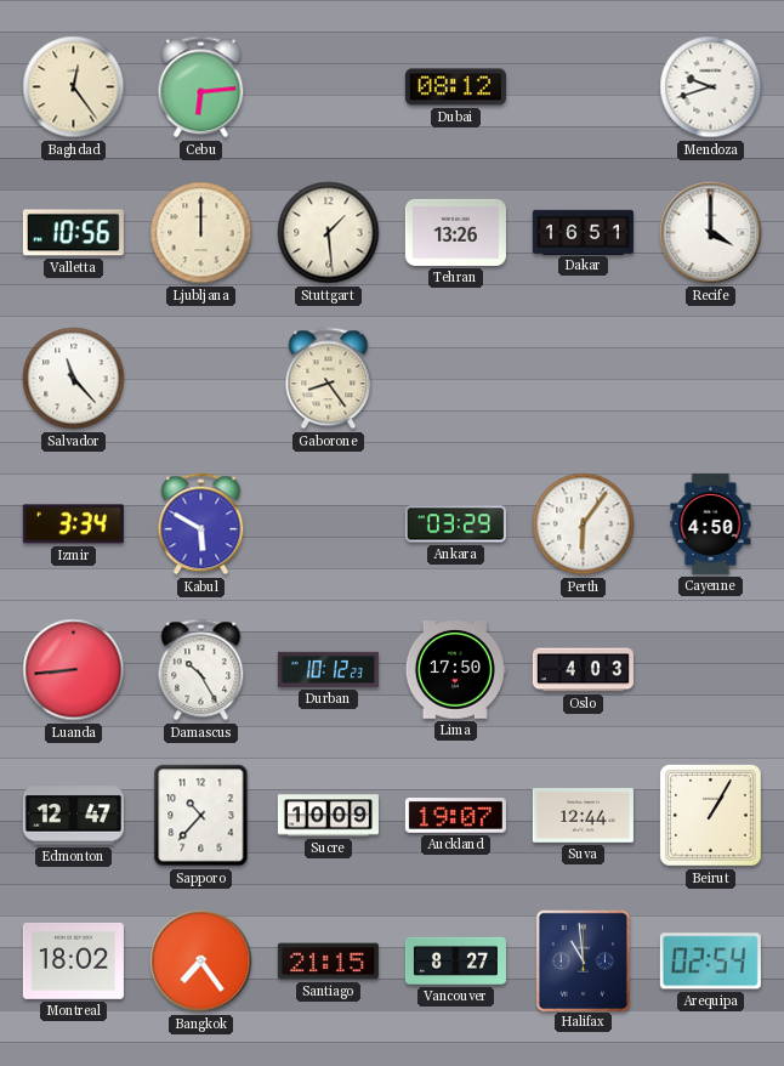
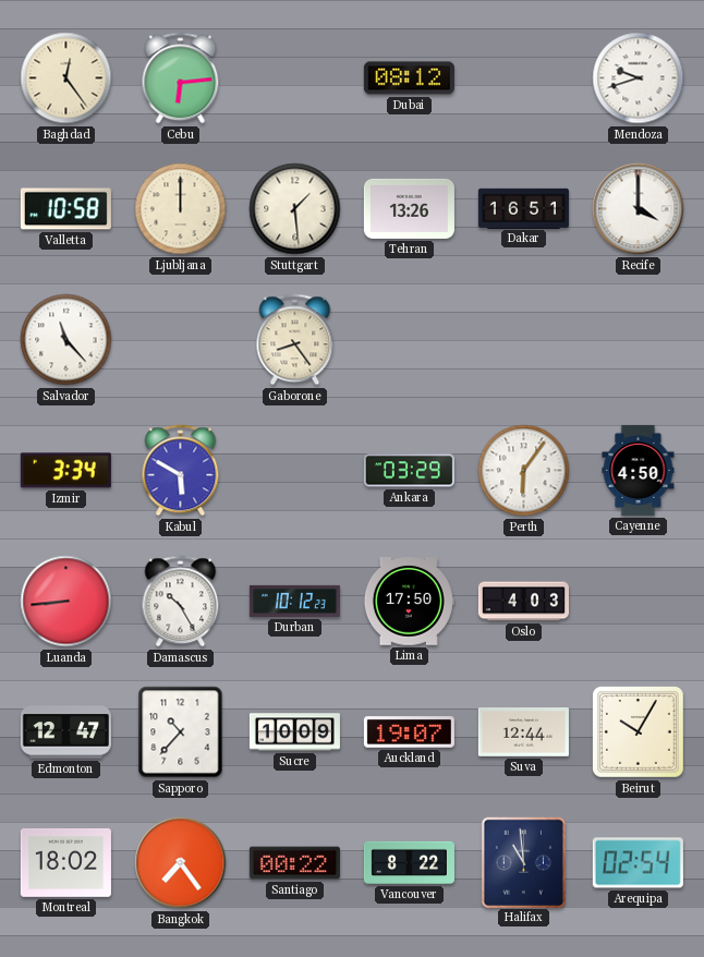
Valletta: 10:56 -> 10:58
Beirut: 1:05 -> 10:05
Santiago: 21:15 -> 00:22
Vancouver: 8:27 -> 8:22
